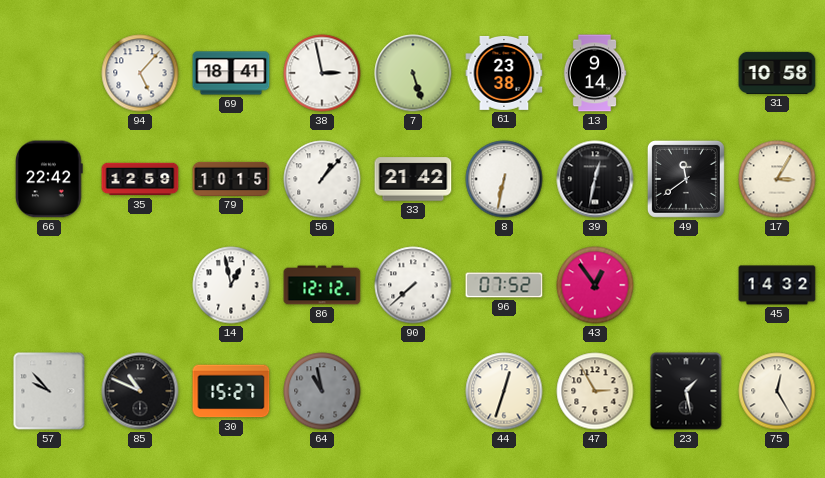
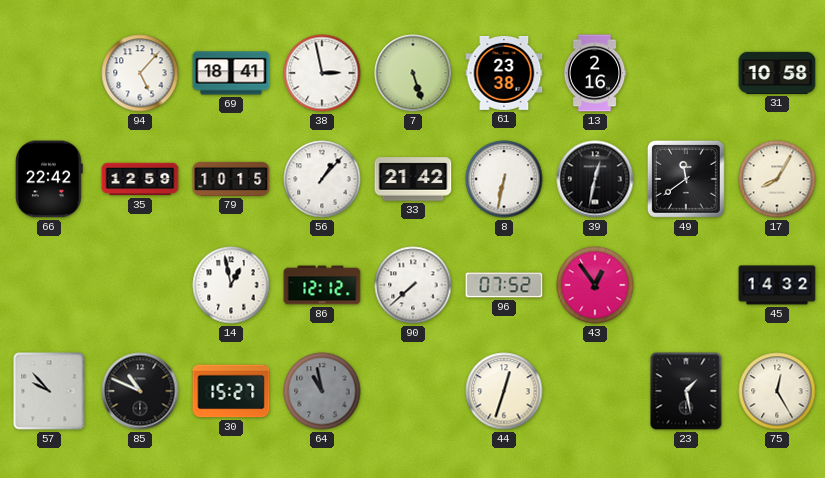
13: 9:14 -> 2:16
17: 3:05 -> 8:05
47: 2:55 -> none
